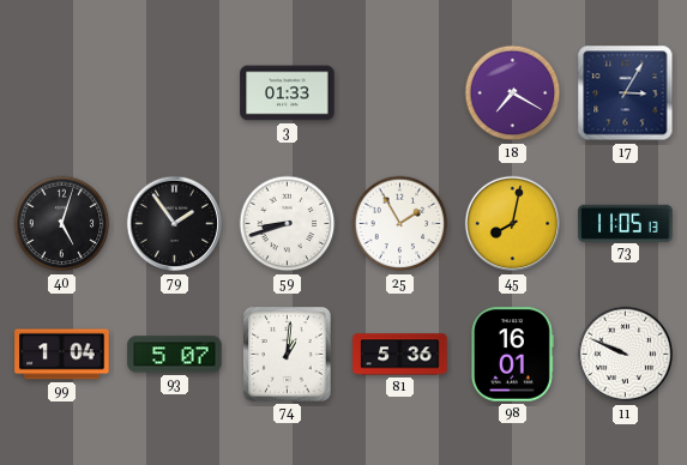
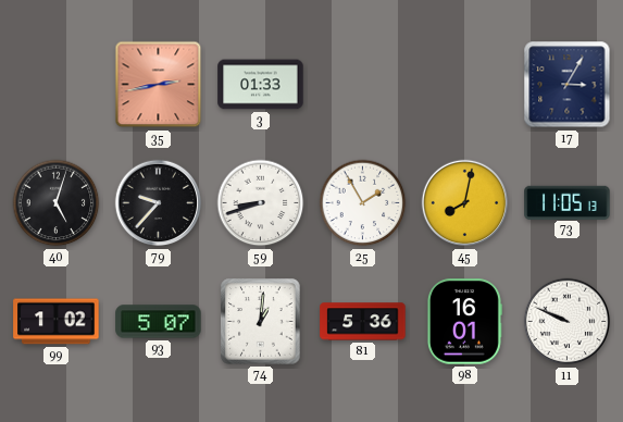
35: none -> 2:43
18: 7:20 -> none
79: 1:54 -> 9:37
99: 1:04 -> 1:02
